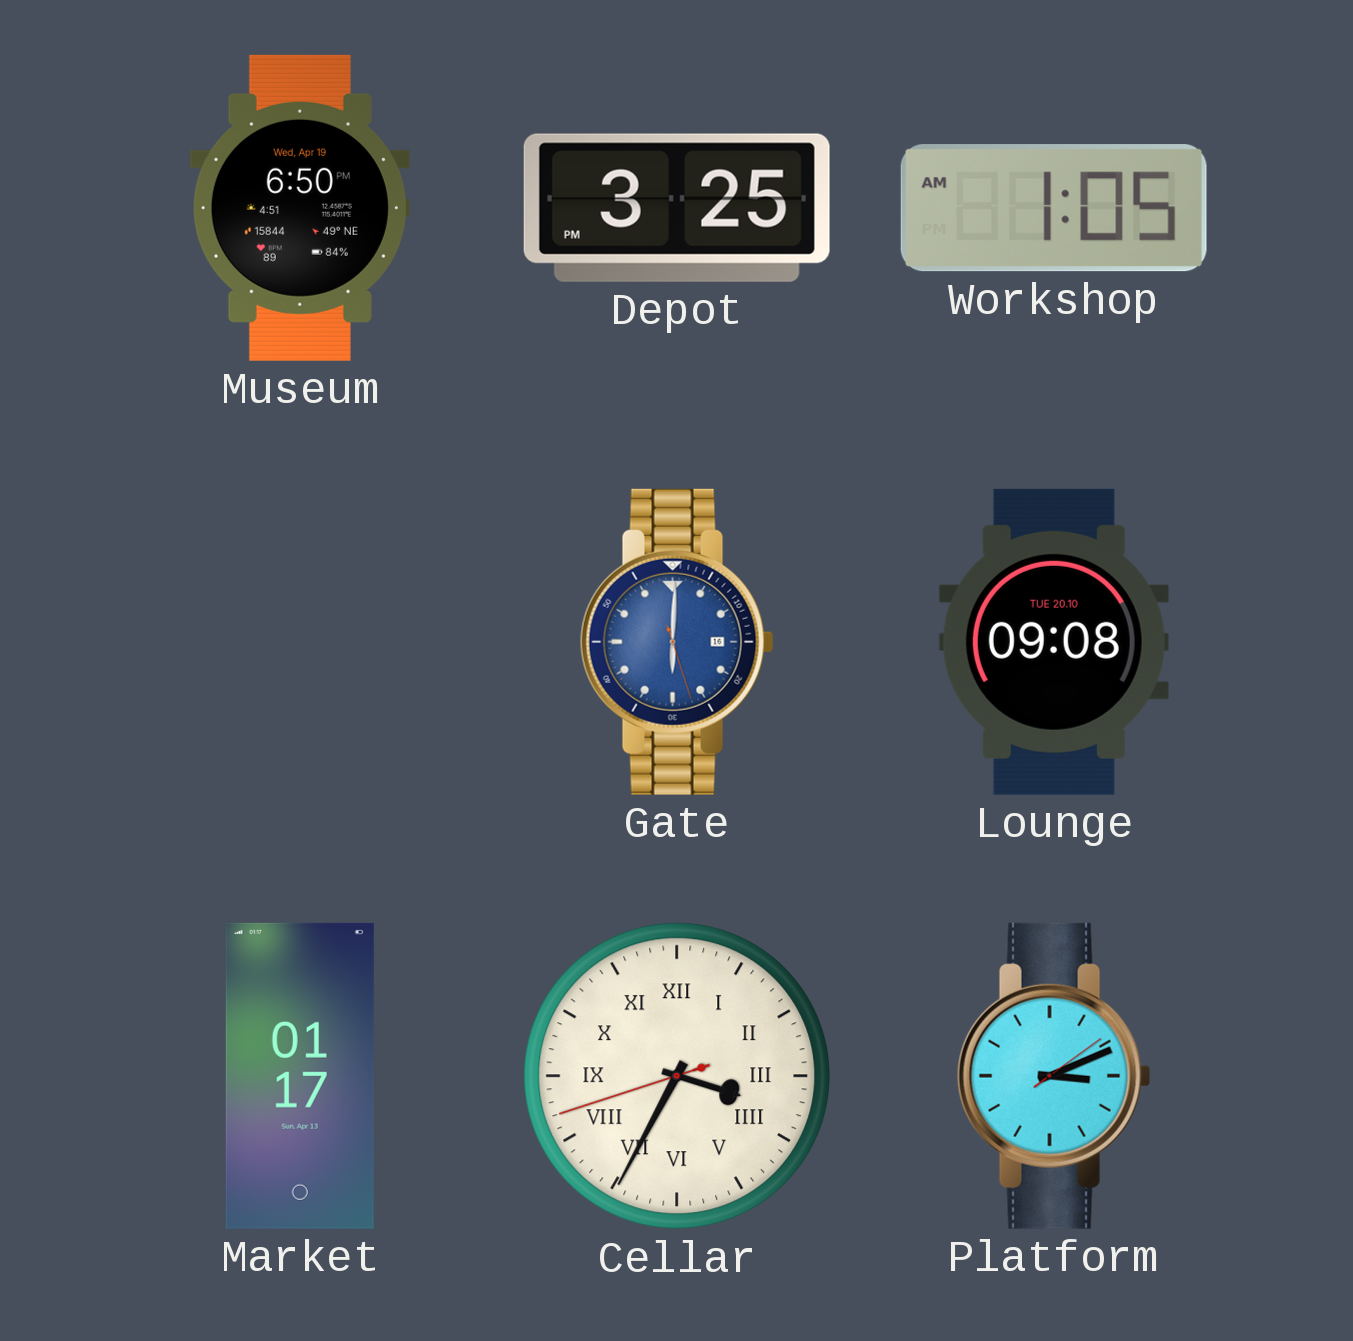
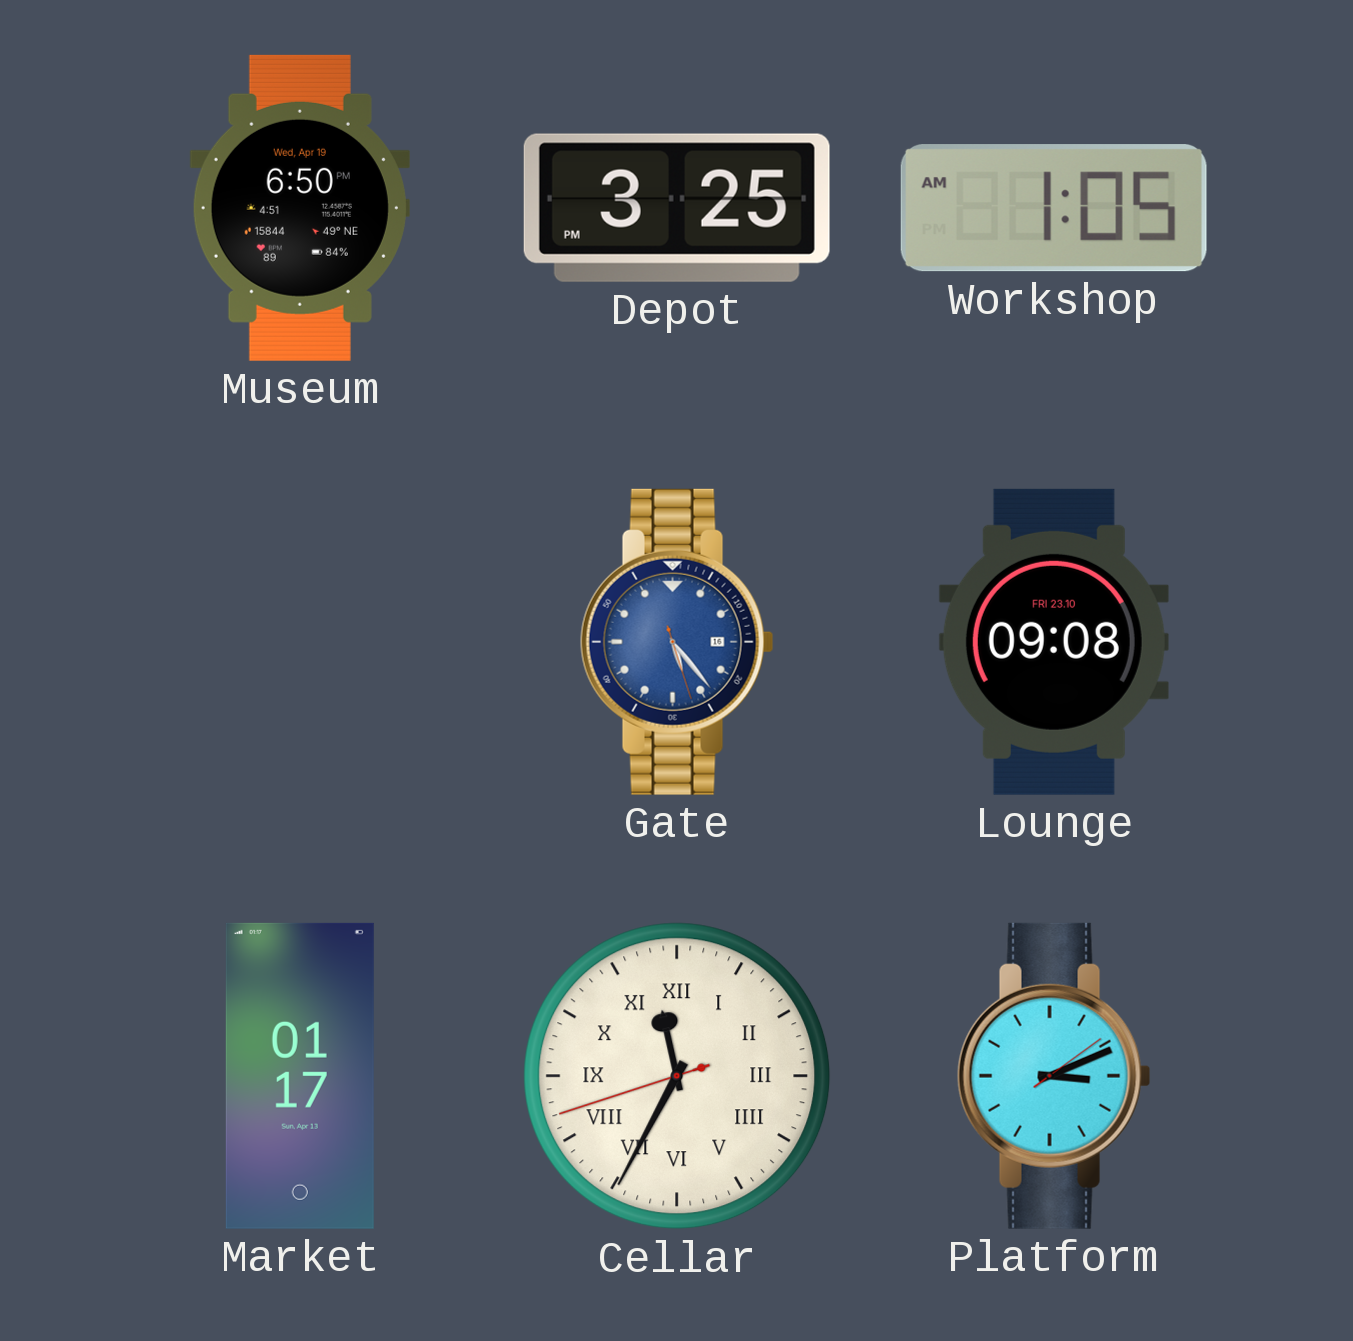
Gate: 6:00 -> 5:23
Lounge date: TUE 20.10 -> FRI 23.10
Cellar: 3:34 -> 11:34
